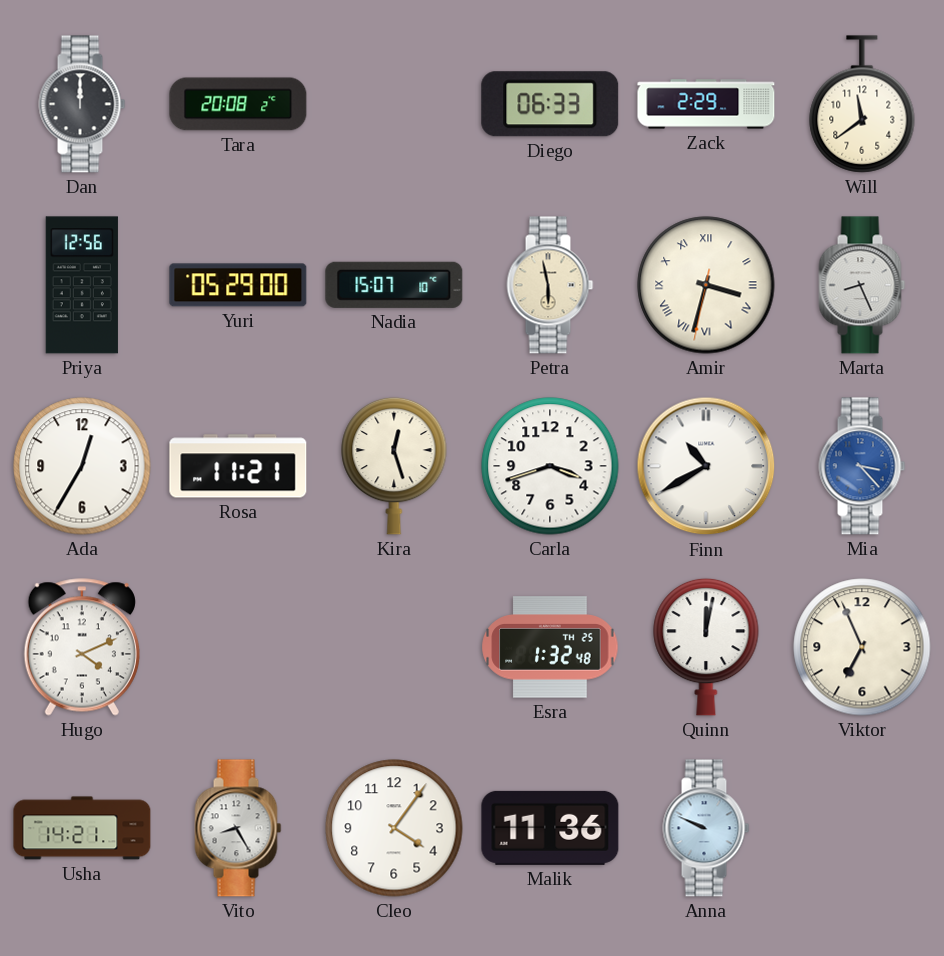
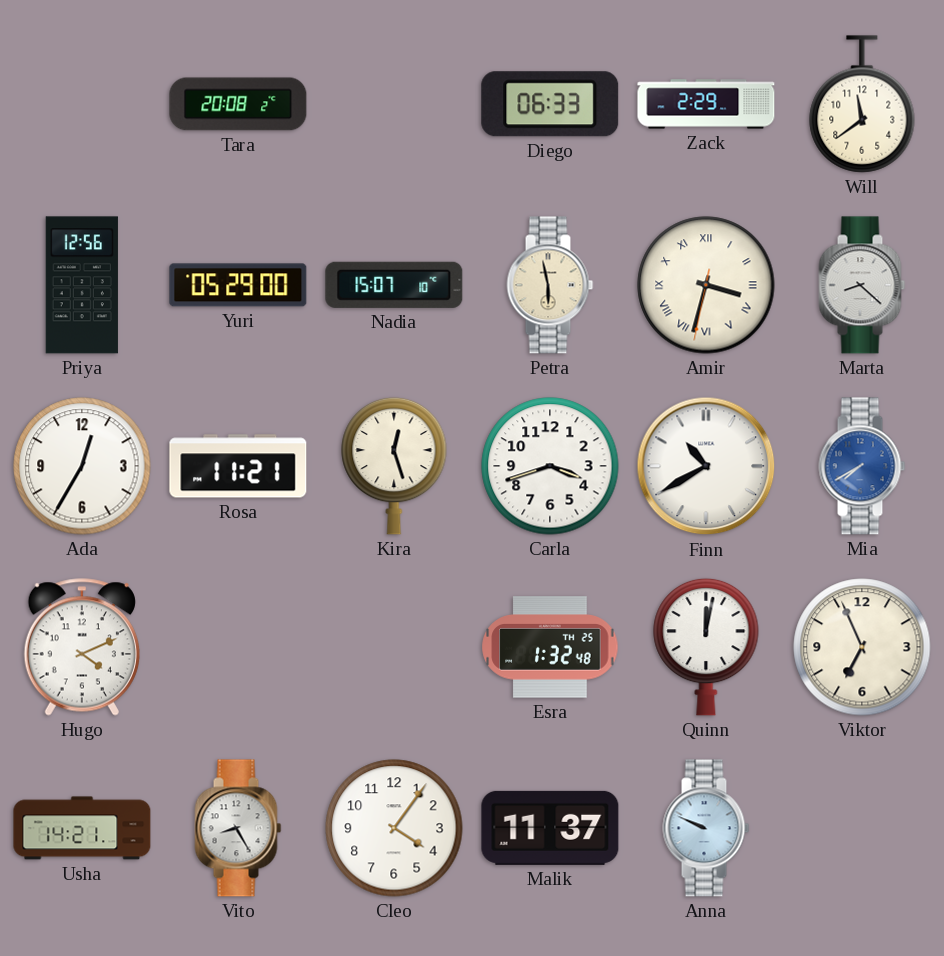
Dan: 12:00 -> none
Marta: 8:26 -> 8:22
Mia: 3:23 -> 7:40
Malik: 11:36 -> 11:37
